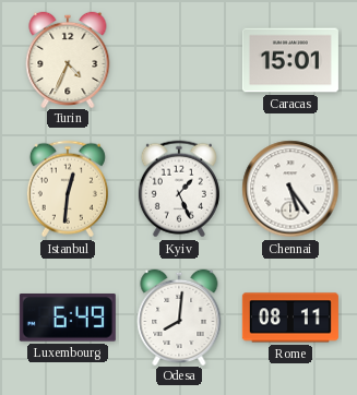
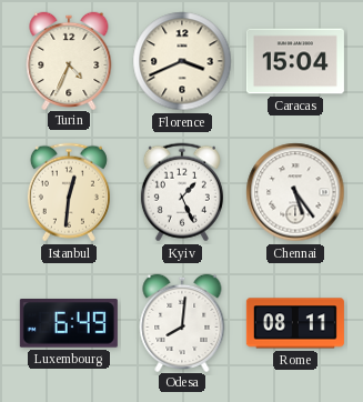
Florence: none -> 3:41
Caracas: 15:01 -> 15:04
